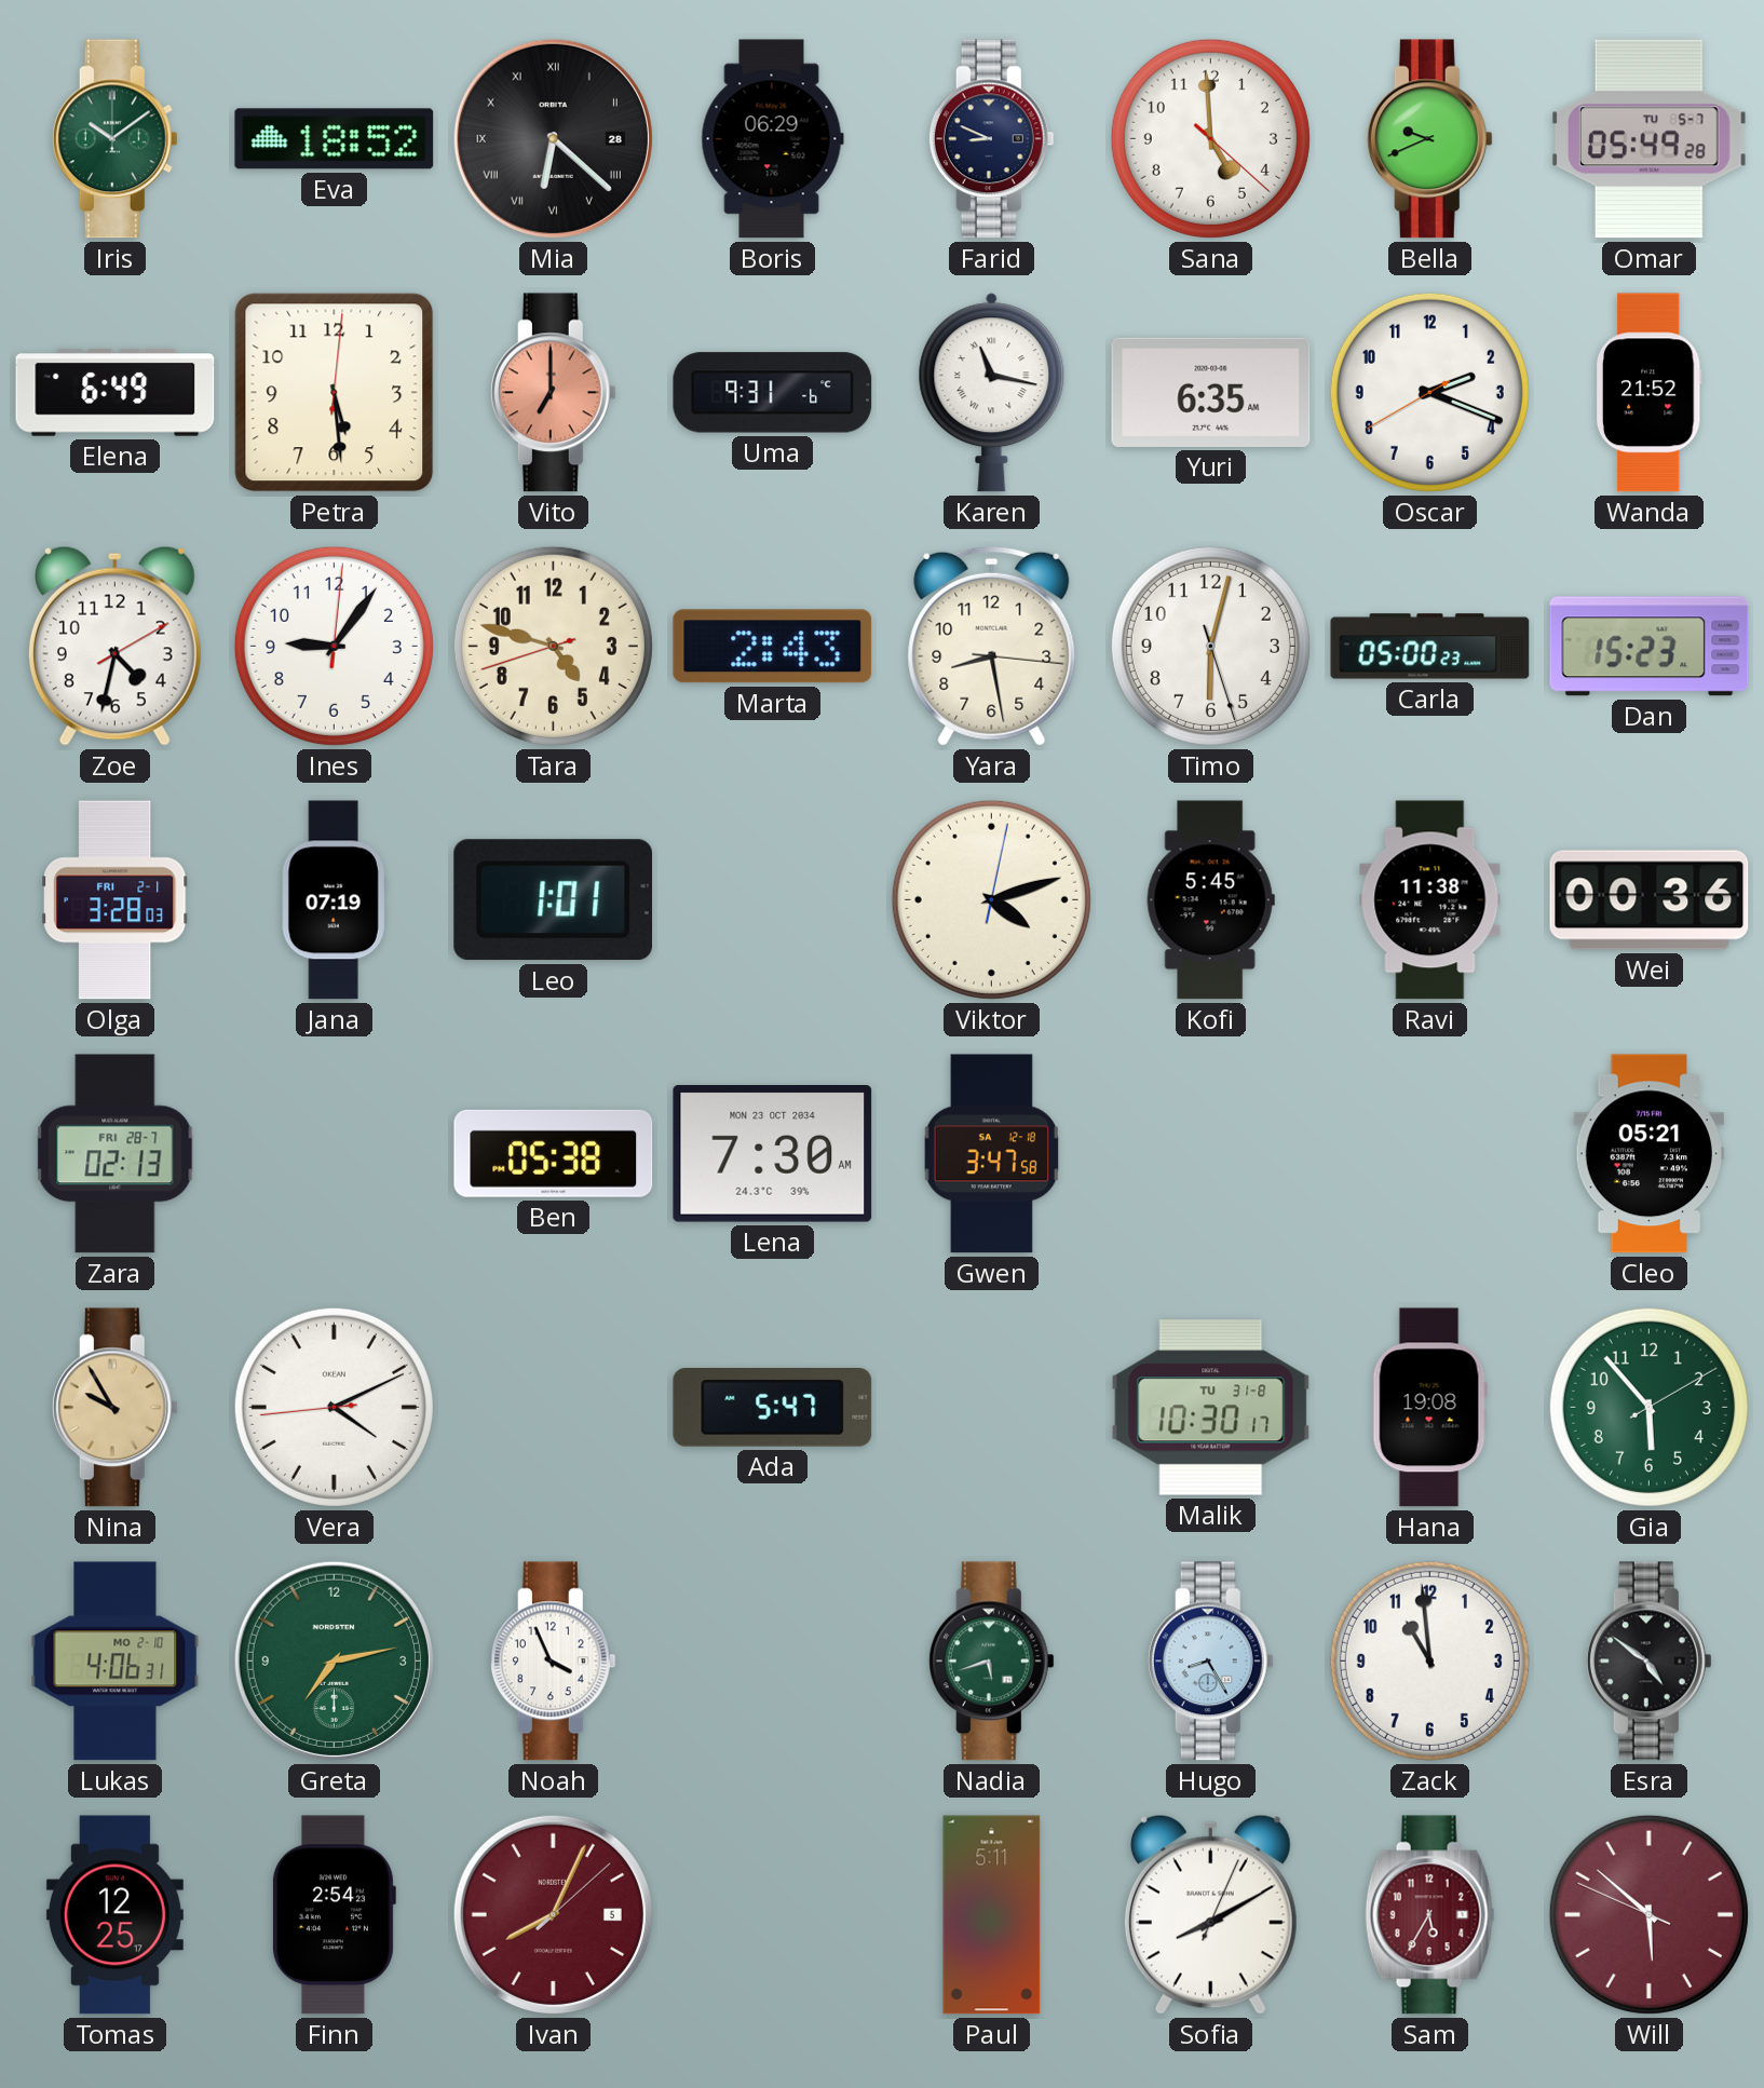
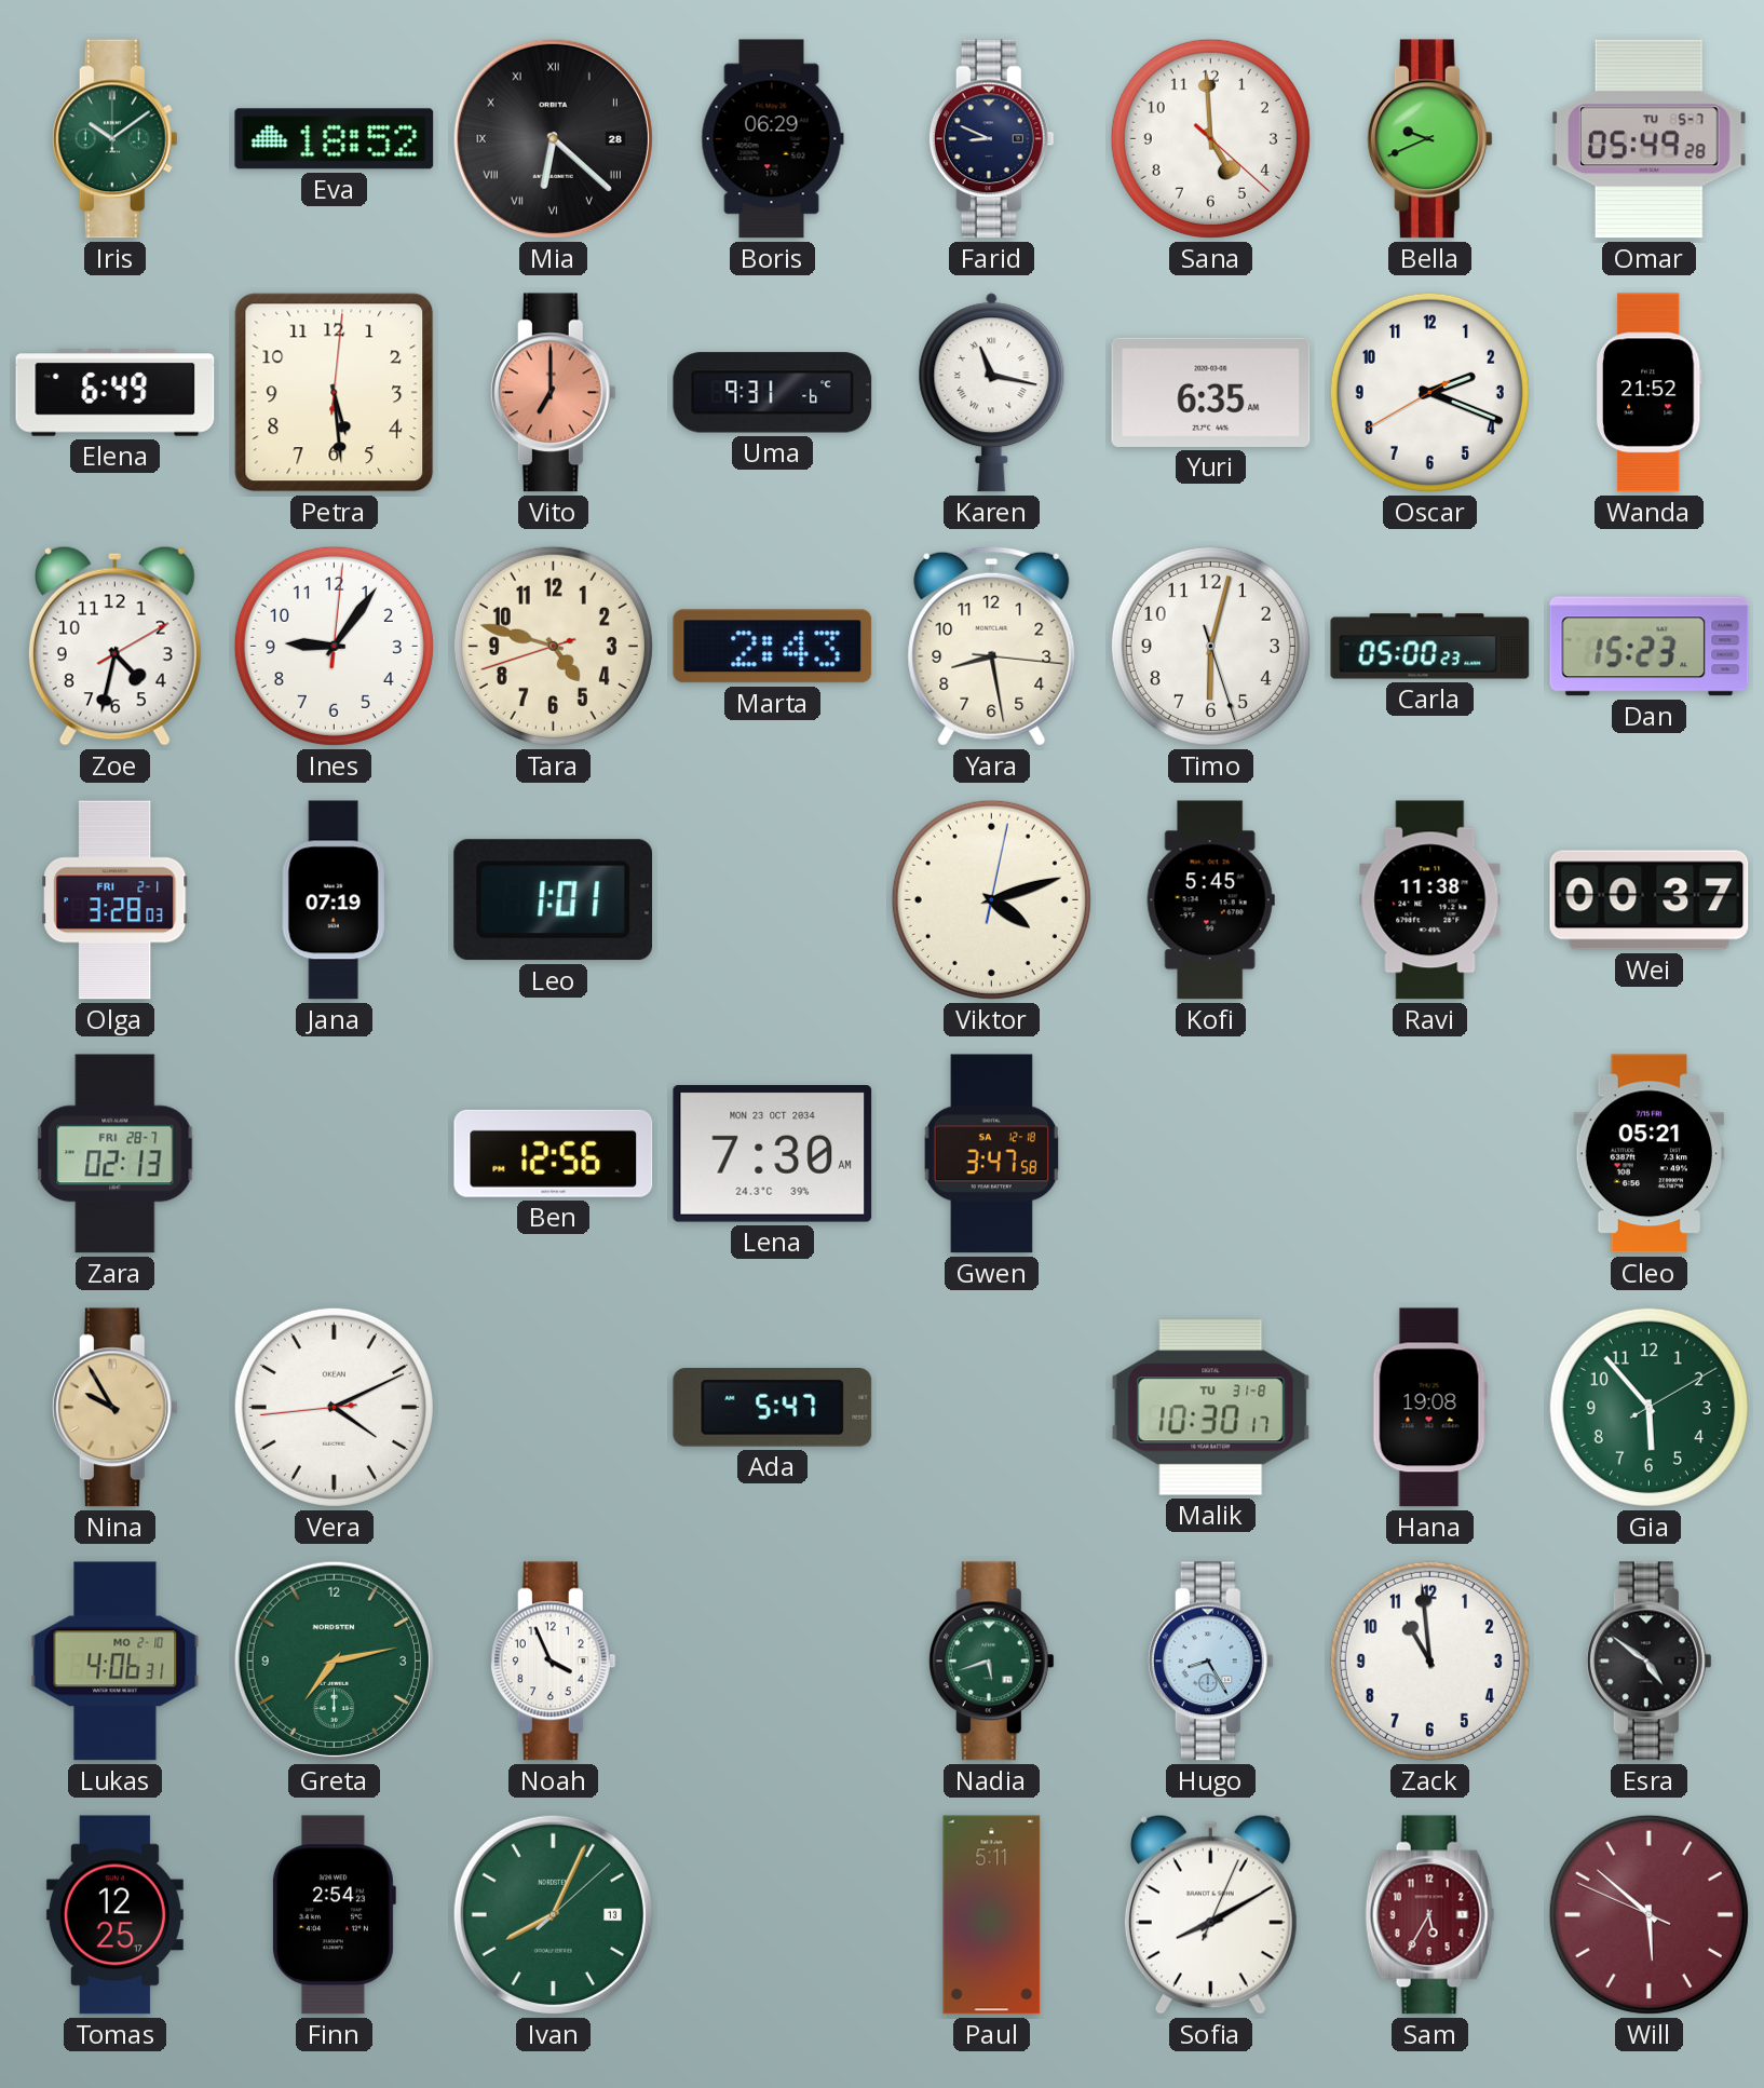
Wei: 00:36 -> 00:37
Ben: 05:38 -> 12:56
Ivan date: 5 -> 13
Ivan dial: burgundy -> green
